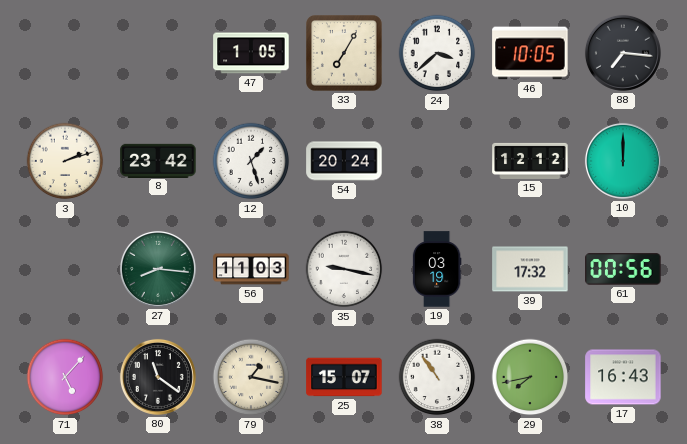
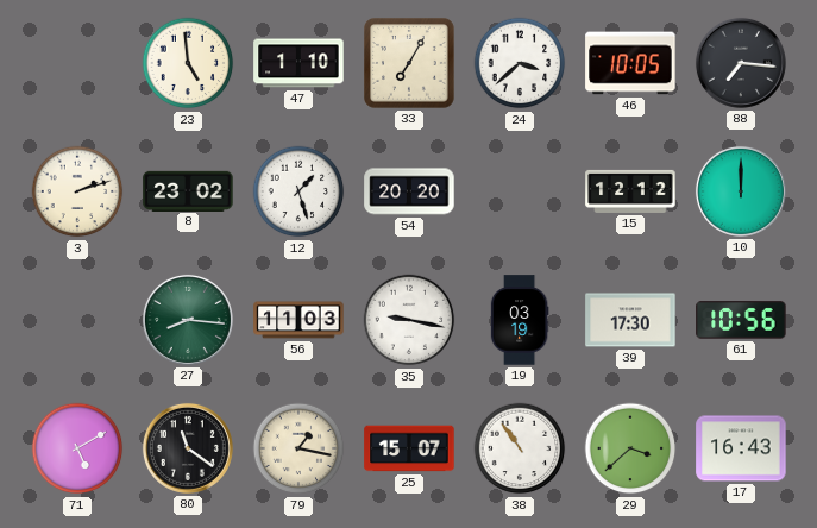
23: none -> 4:59
47: 1:05 -> 1:10
8: 23:42 -> 23:02
54: 20:24 -> 20:20
39: 17:32 -> 17:30
61: 00:56 -> 10:56
71: 5:07 -> 5:10
29: 7:43 -> 3:38
